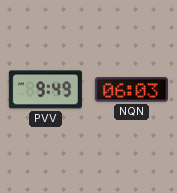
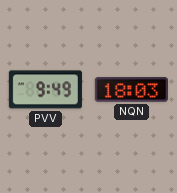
NQN: 06:03 -> 18:03
